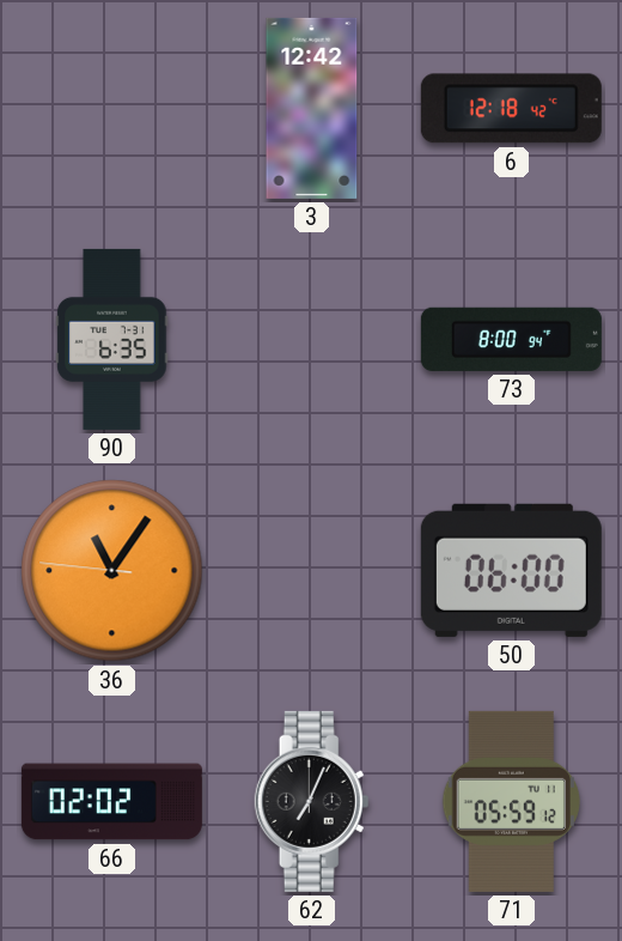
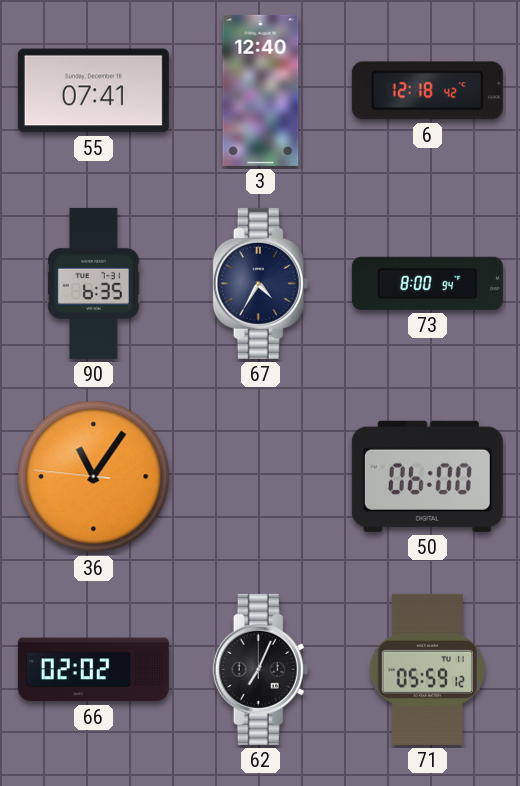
55: none -> 07:41
3: 12:42 -> 12:40
67: none -> 4:35
